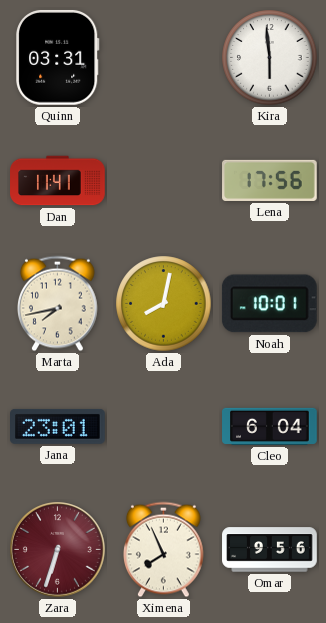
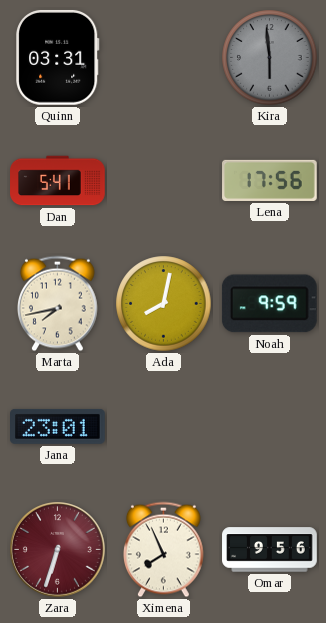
Kira dial: white -> grey
Dan: 11:41 -> 5:41
Noah: 10:01 -> 9:59
Cleo: 6:04 -> none
